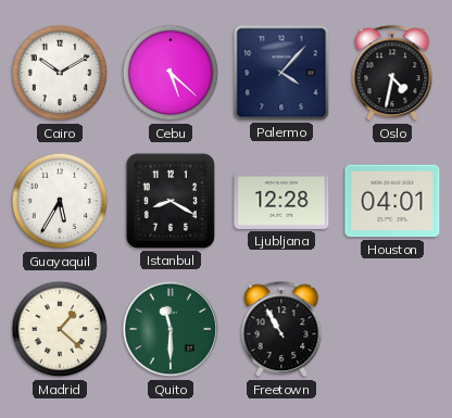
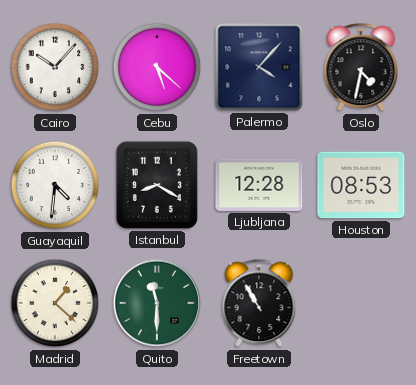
Cairo: 10:10 -> 10:07
Guayaquil: 5:35 -> 4:31
Houston: 04:01 -> 08:53
